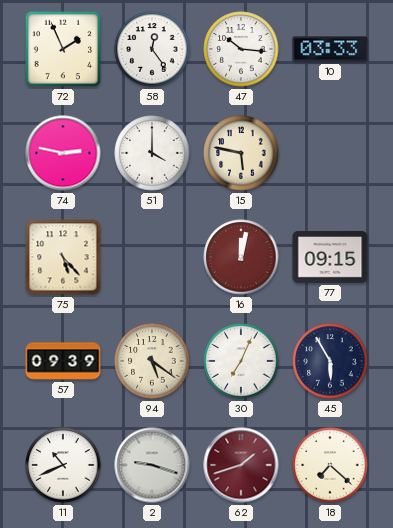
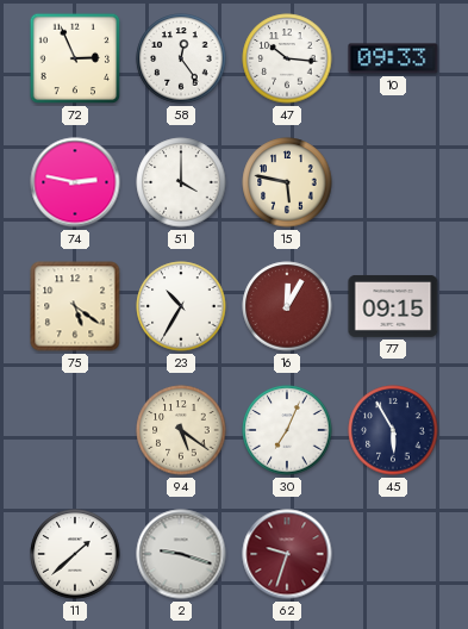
72: 1:56 -> 2:56
10: 03:33 -> 09:33
75: 5:23 -> 5:21
23: none -> 10:35
16: 12:02 -> 12:05
57: 09:39 -> none
11: 10:41 -> 1:38
62: 1:42 -> 9:33
18: 7:22 -> none
